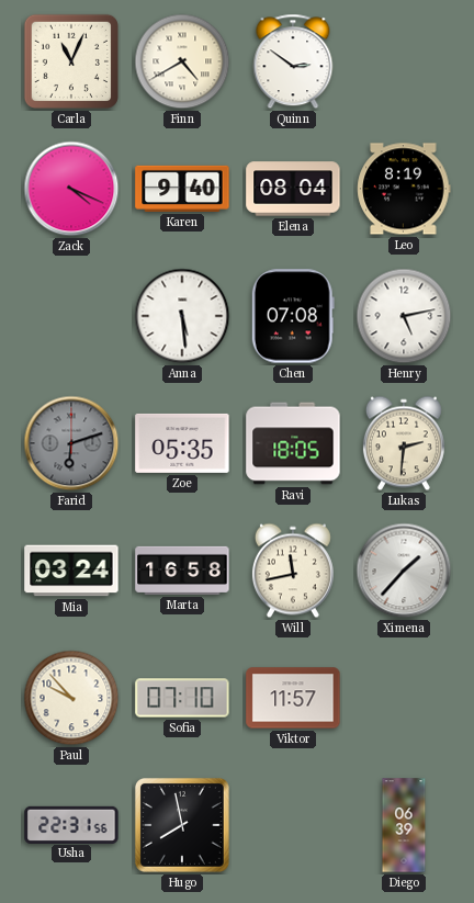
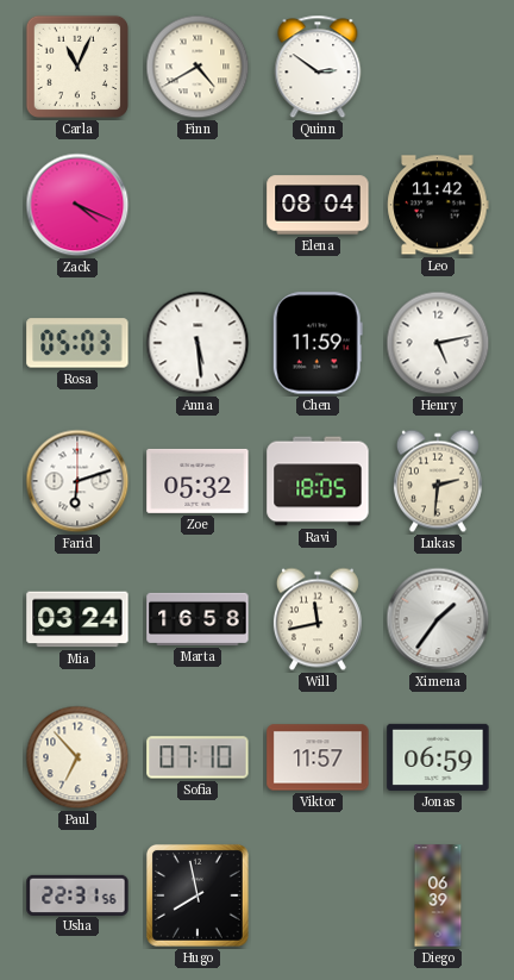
Karen: 9:40 -> none
Leo: 8:19 -> 11:42
Rosa: none -> 05:03
Chen: 07:08 -> 11:59
Farid dial: grey -> white
Zoe: 05:35 -> 05:32
Ximena: 1:37 -> 1:36
Paul: 9:53 -> 6:53
Jonas: none -> 06:59
